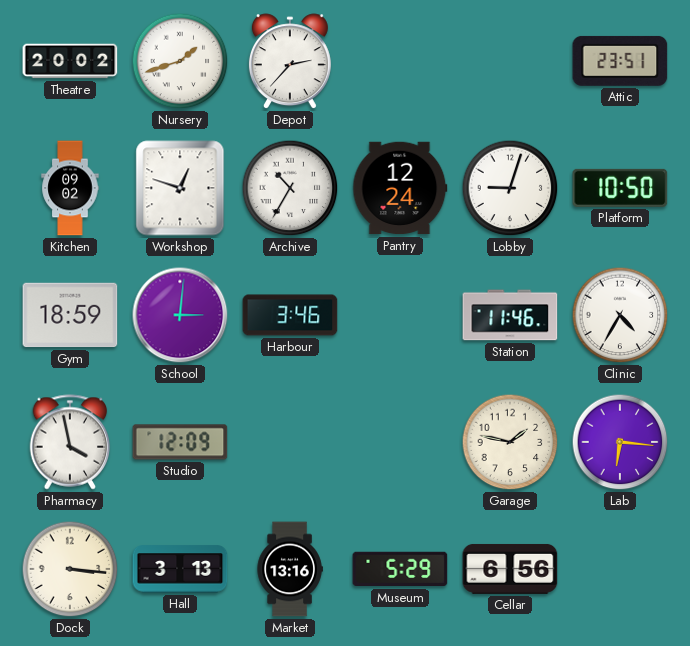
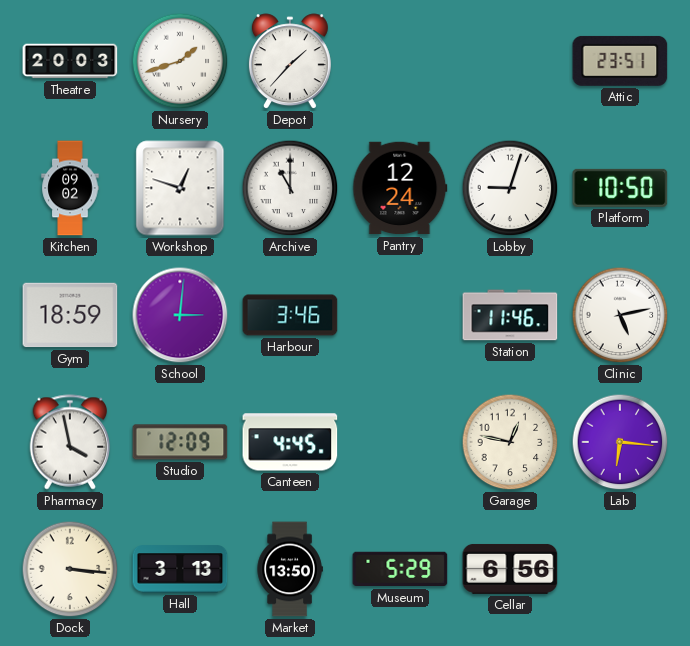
Theatre: 20:02 -> 20:03
Depot: 2:37 -> 1:37
Archive: 10:35 -> 11:00
Clinic: 4:35 -> 5:13
Canteen: none -> 4:45
Garage: 1:47 -> 12:47
Market: 13:16 -> 13:50
